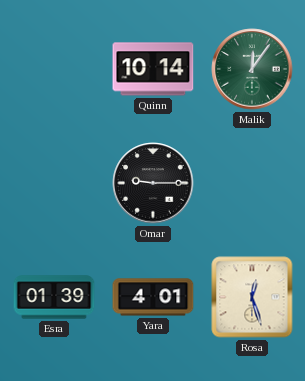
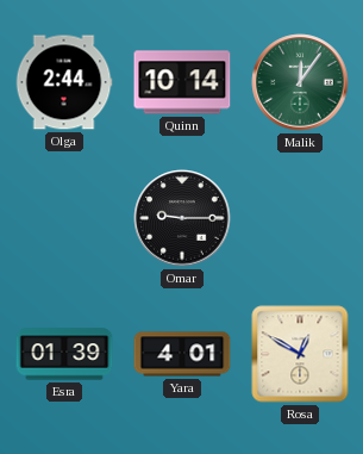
Olga: none -> 2:44
Rosa: 12:27 -> 12:50
